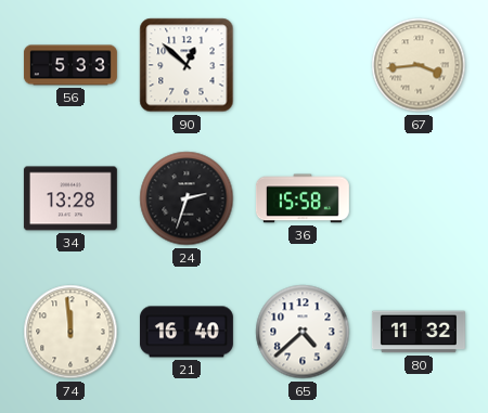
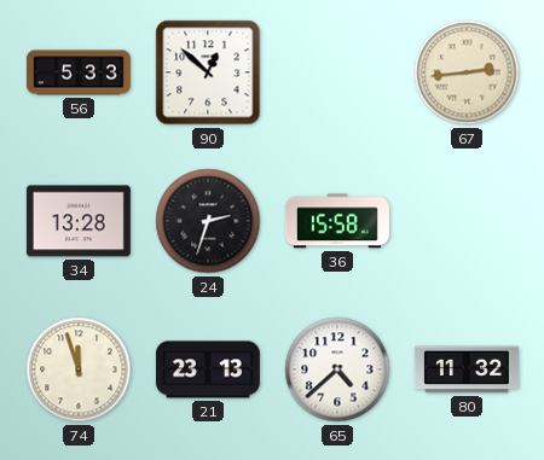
67: 3:44 -> 2:44
74: 11:59 -> 11:57
21: 16:40 -> 23:13
